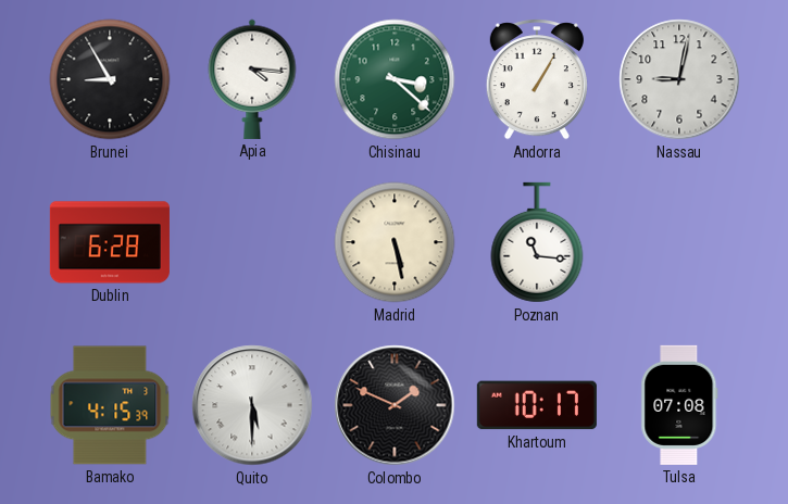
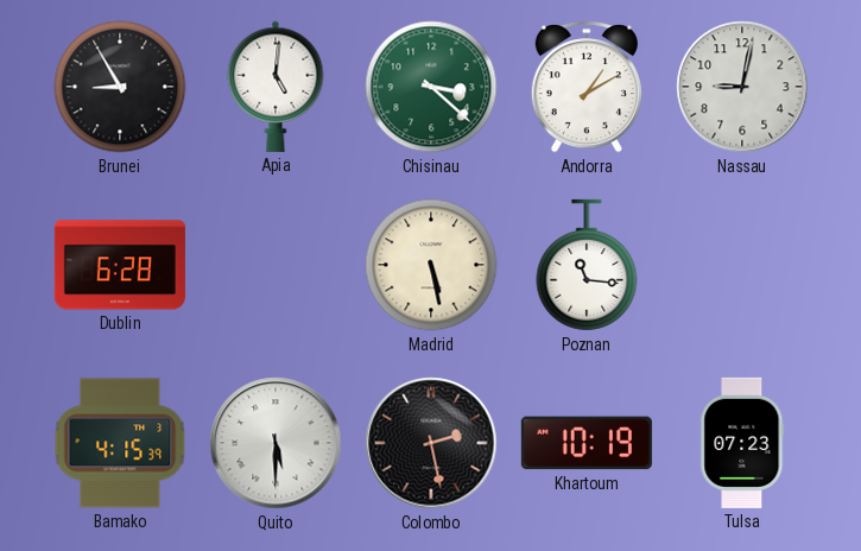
Apia: 4:16 -> 5:01
Andorra: 1:05 -> 1:10
Colombo: 1:49 -> 2:28
Khartoum: 10:17 -> 10:19
Tulsa: 07:08 -> 07:23
